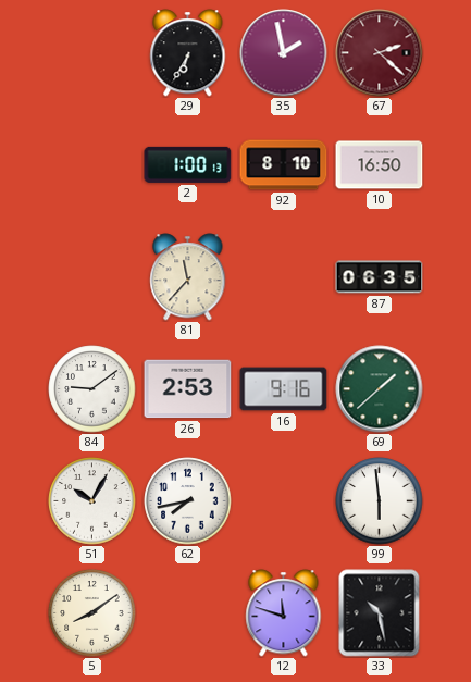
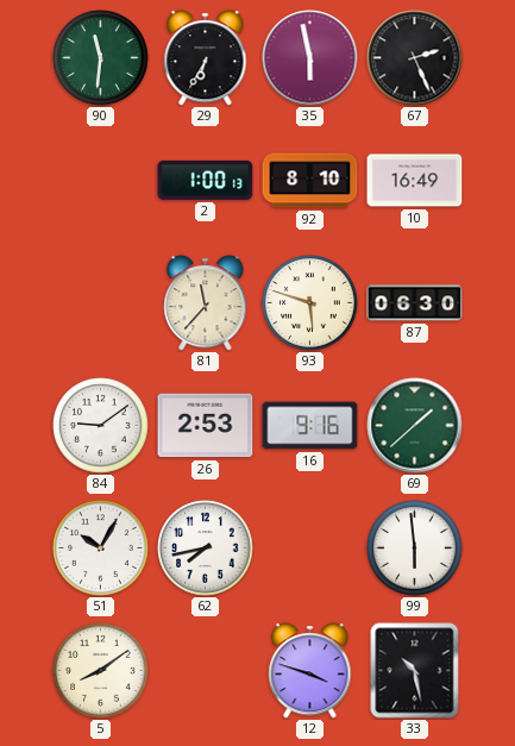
90: none -> 11:31
35: 1:58 -> 5:58
67: 2:22 -> 2:26
67 dial: burgundy -> black
10: 16:50 -> 16:49
93: none -> 5:48
87: 06:35 -> 06:30
12: 11:48 -> 3:48
